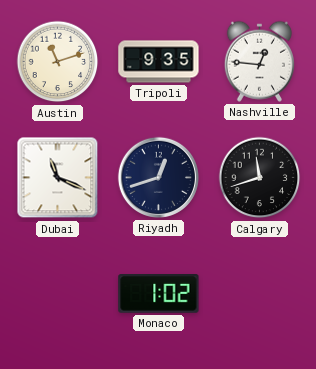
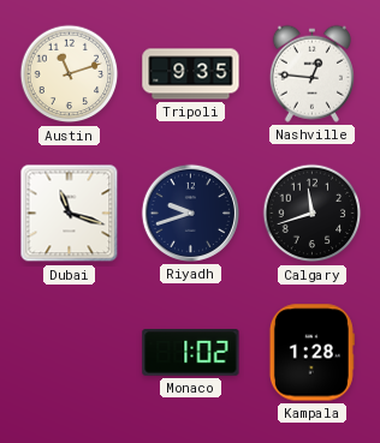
Dubai: 11:19 -> 11:18
Riyadh: 12:42 -> 9:42
Kampala: none -> 1:28
